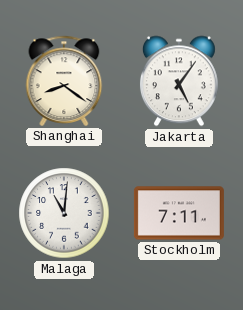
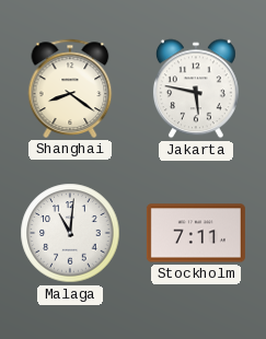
Jakarta: 5:06 -> 5:47
